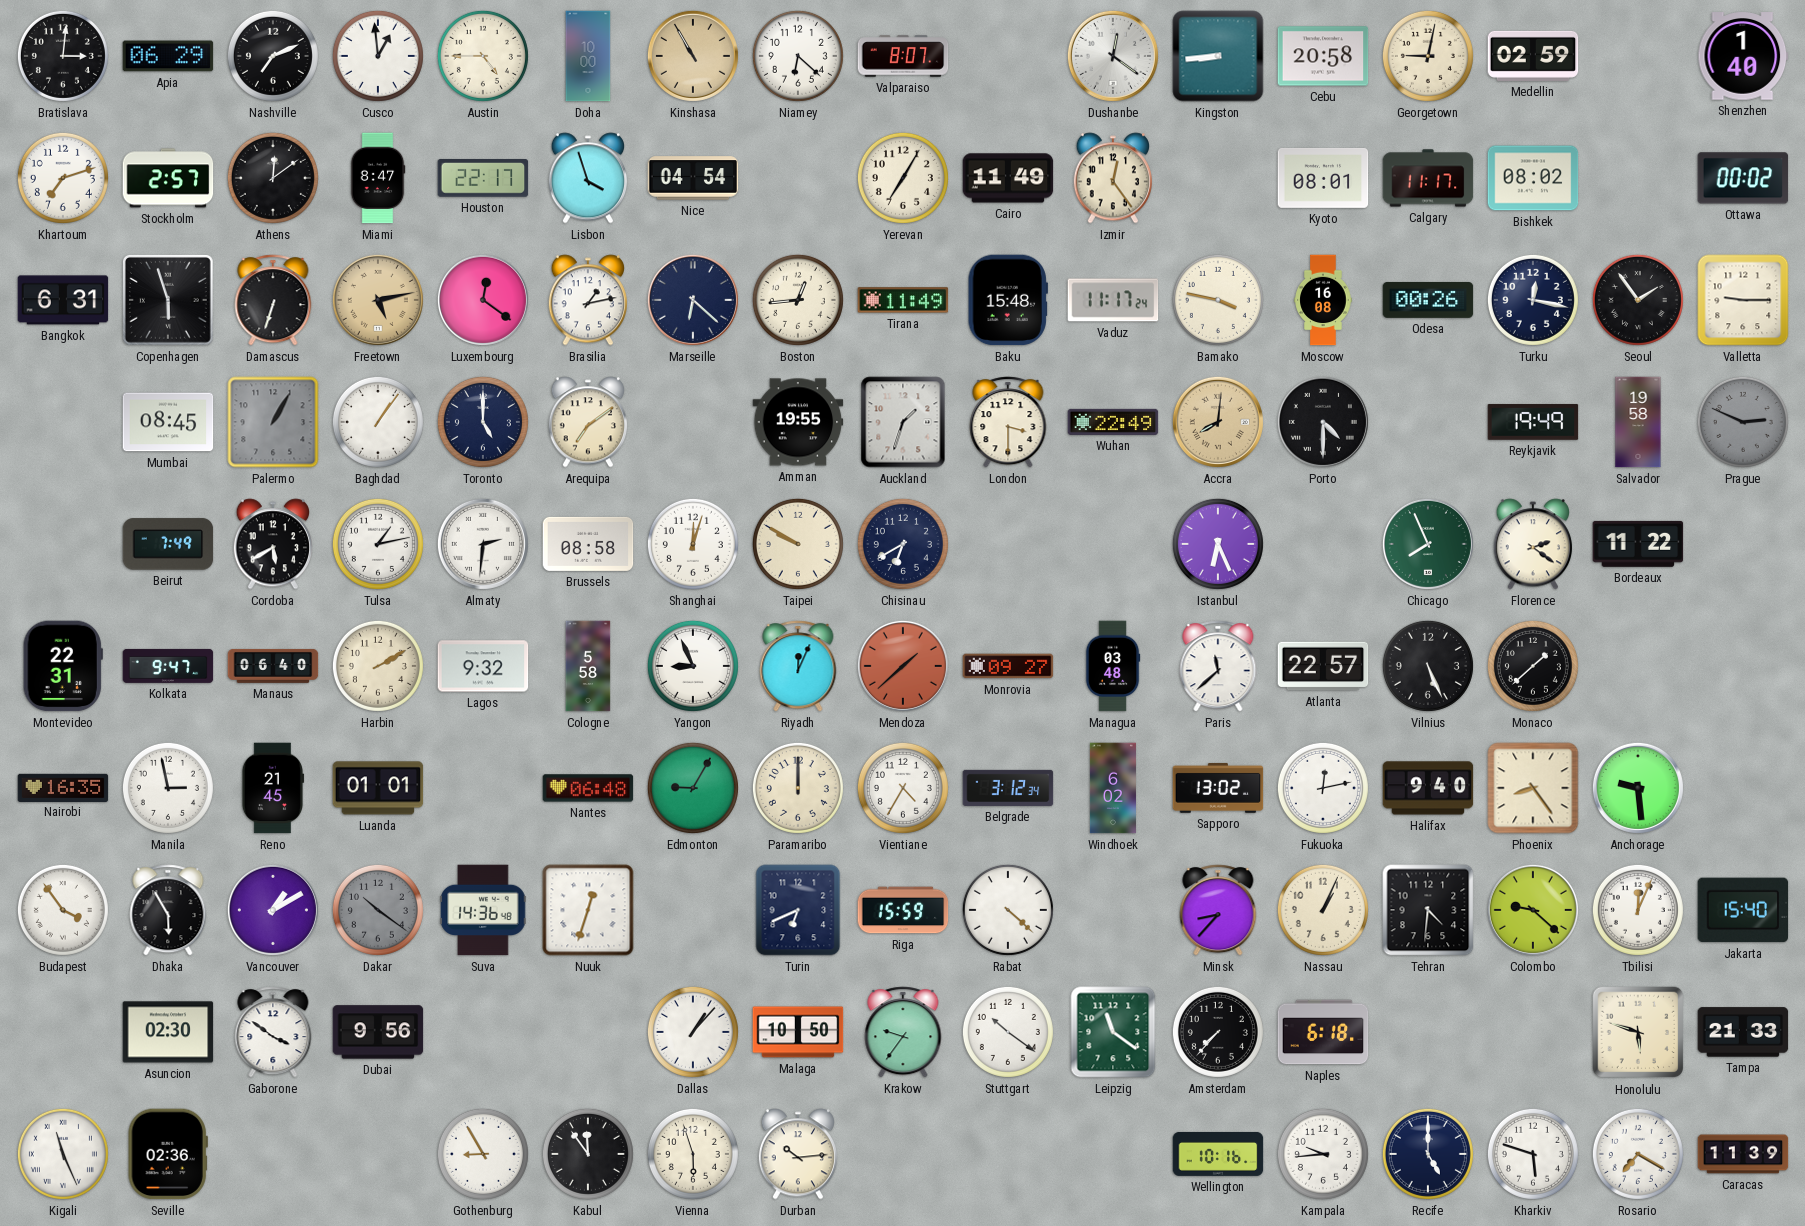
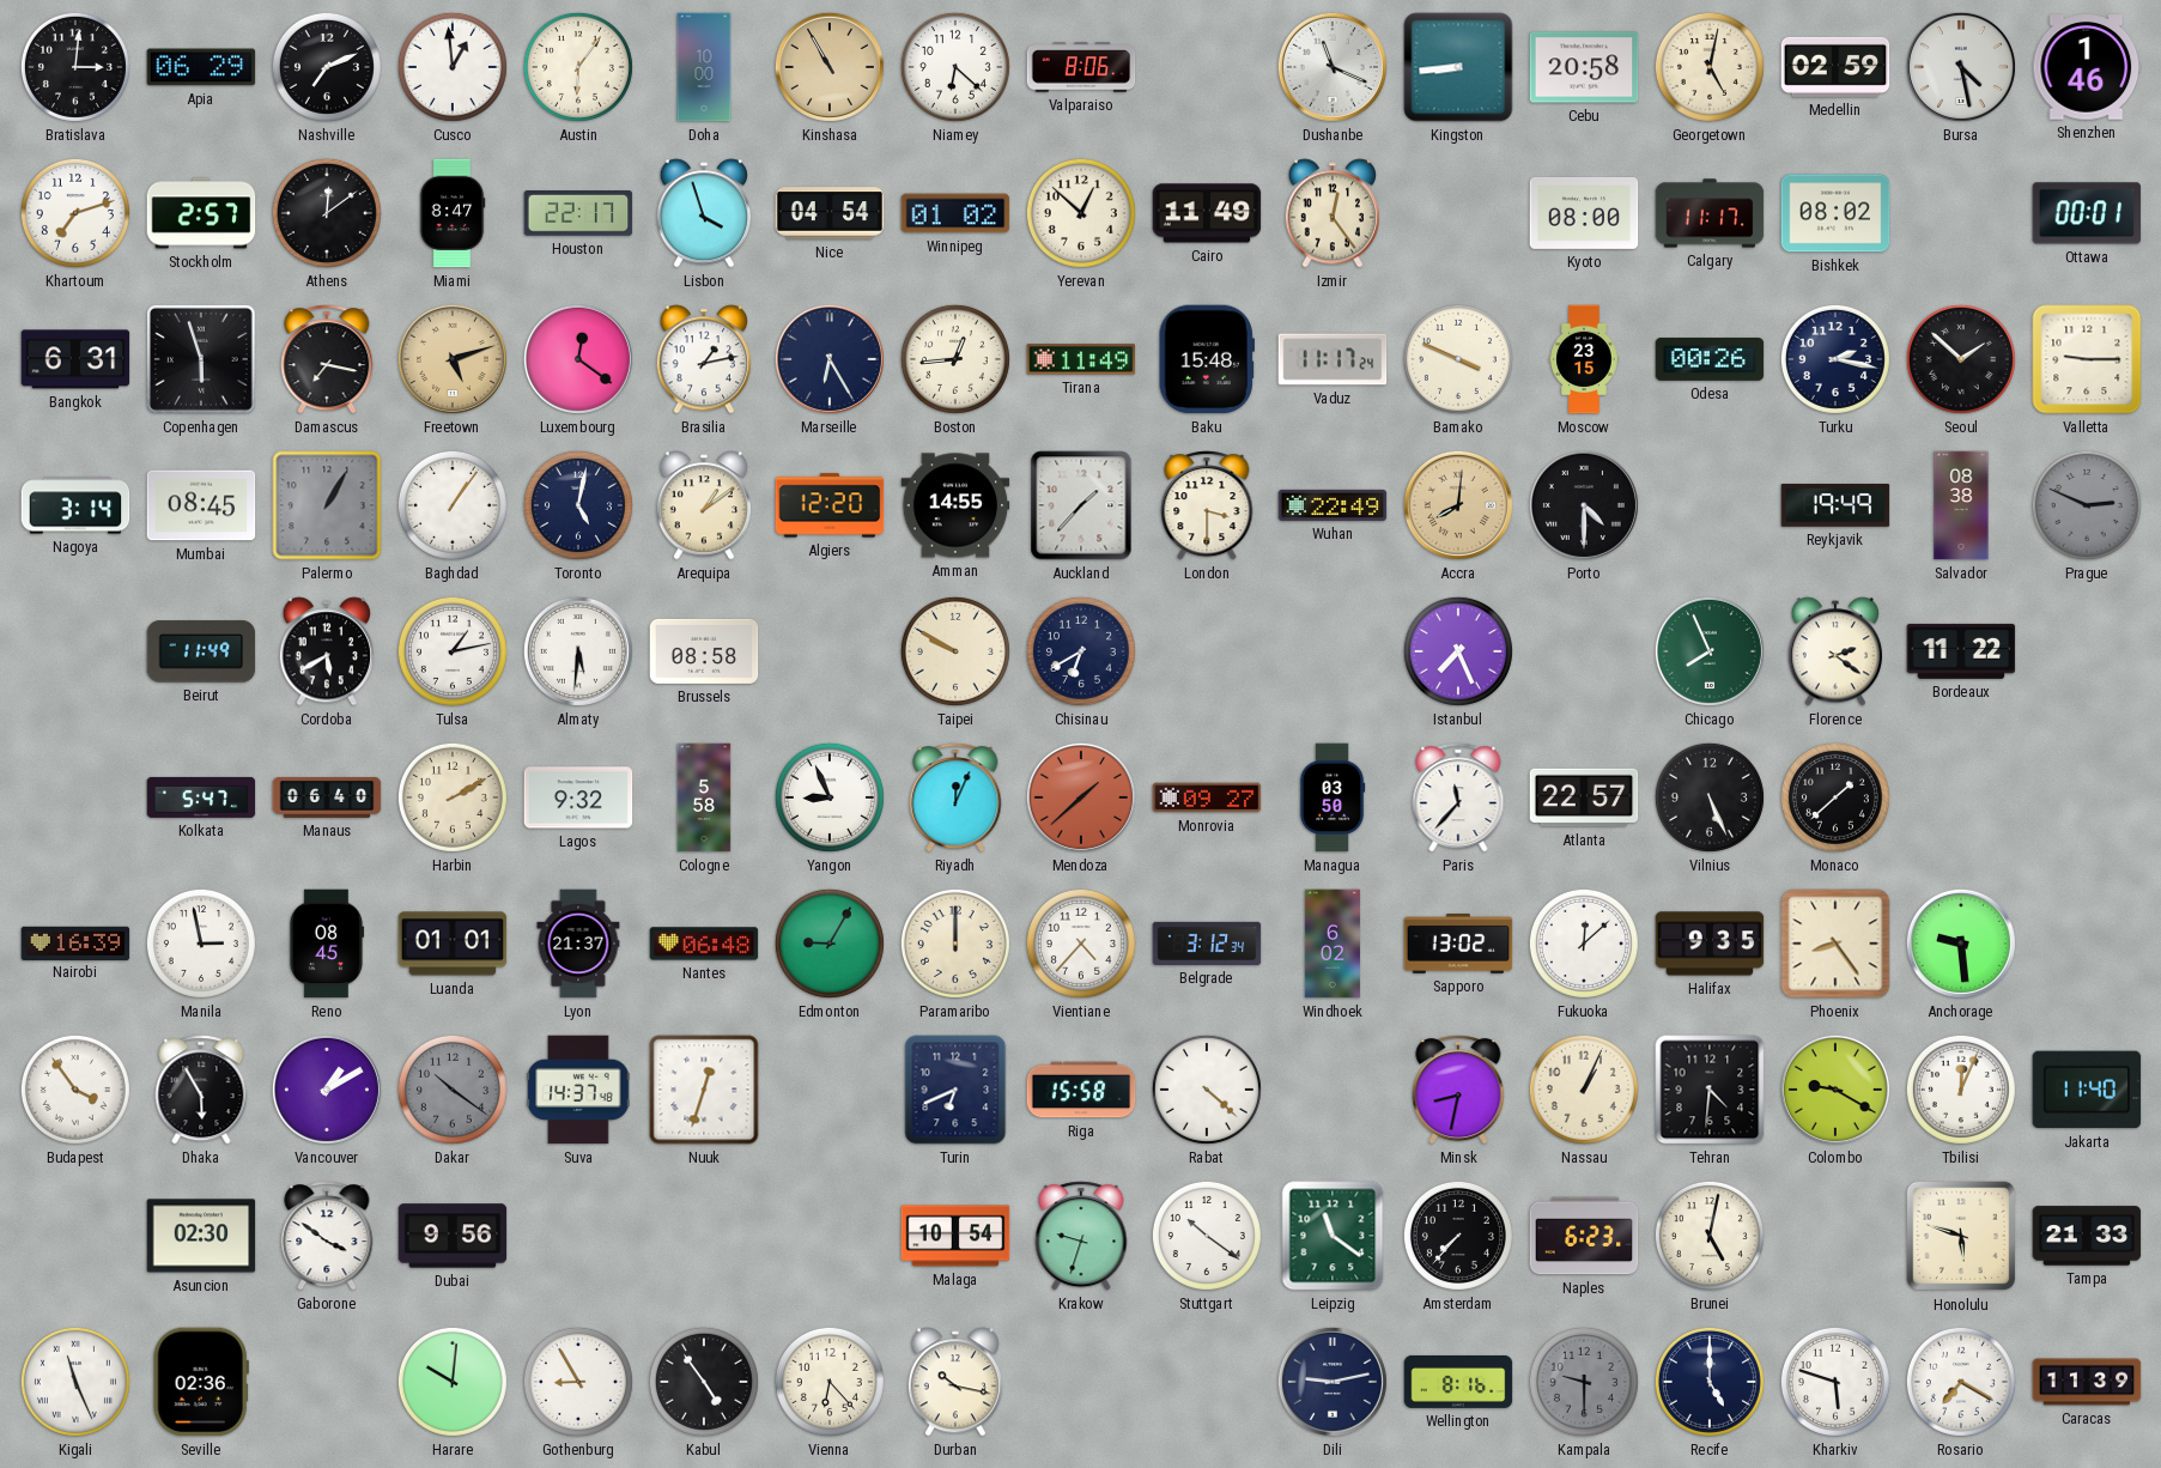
Austin: 4:45 -> 6:06
Valparaiso: 8:07 -> 8:06
Dushanbe: 12:21 -> 11:19
Georgetown: 9:02 -> 5:02
Bursa: none -> 4:28
Shenzhen: 1:40 -> 1:46
Winnipeg: none -> 01:02
Yerevan: 7:05 -> 12:52
Kyoto: 08:01 -> 08:00
Ottawa: 00:02 -> 00:01
Damascus: 6:33 -> 7:17
Freetown: 5:13 -> 5:12
Marseille: 6:22 -> 6:25
Bamako: 3:47 -> 3:49
Moscow: 16:08 -> 23:15
Turku: 12:17 -> 2:17
Seoul: 1:54 -> 1:52
Nagoya: none -> 3:14
Toronto: 5:00 -> 5:02
Arequipa: 7:09 -> 1:09
Algiers: none -> 12:20
Amman: 19:55 -> 14:55
Auckland: 1:33 -> 1:37
Salvador: 19:58 -> 08:38
Beirut: 7:49 -> 11:49
Almaty: 2:31 -> 5:31
Shanghai: 12:03 -> none
Istanbul: 6:26 -> 7:26
Montevideo: 22:31 -> none
Kolkata: 9:47 -> 5:47
Managua: 03:48 -> 03:50
Paris: 11:38 -> 11:37
Nairobi: 16:35 -> 16:39
Reno: 21:45 -> 08:45
Lyon: none -> 21:37
Vientiane: 4:35 -> 4:37
Fukuoka: 12:13 -> 12:08
Halifax: 9:40 -> 9:35
Suva: 14:36 -> 14:37
Riga: 15:59 -> 15:58
Minsk: 8:37 -> 8:32
Colombo: 9:22 -> 9:20
Jakarta: 15:40 -> 11:40
Dallas: 1:07 -> none
Malaga: 10:50 -> 10:54
Krakow: 9:36 -> 9:33
Naples: 6:18 -> 6:23
Brunei: none -> 5:02
Harare: none -> 10:01
Kabul: 11:54 -> 4:54
Vienna: 5:57 -> 6:23
Durban: 10:14 -> 10:17
Dili: none -> 9:13
Wellington: 10:16 -> 8:16
Kampala: 9:44 -> 9:30
Kampala dial: white -> grey
